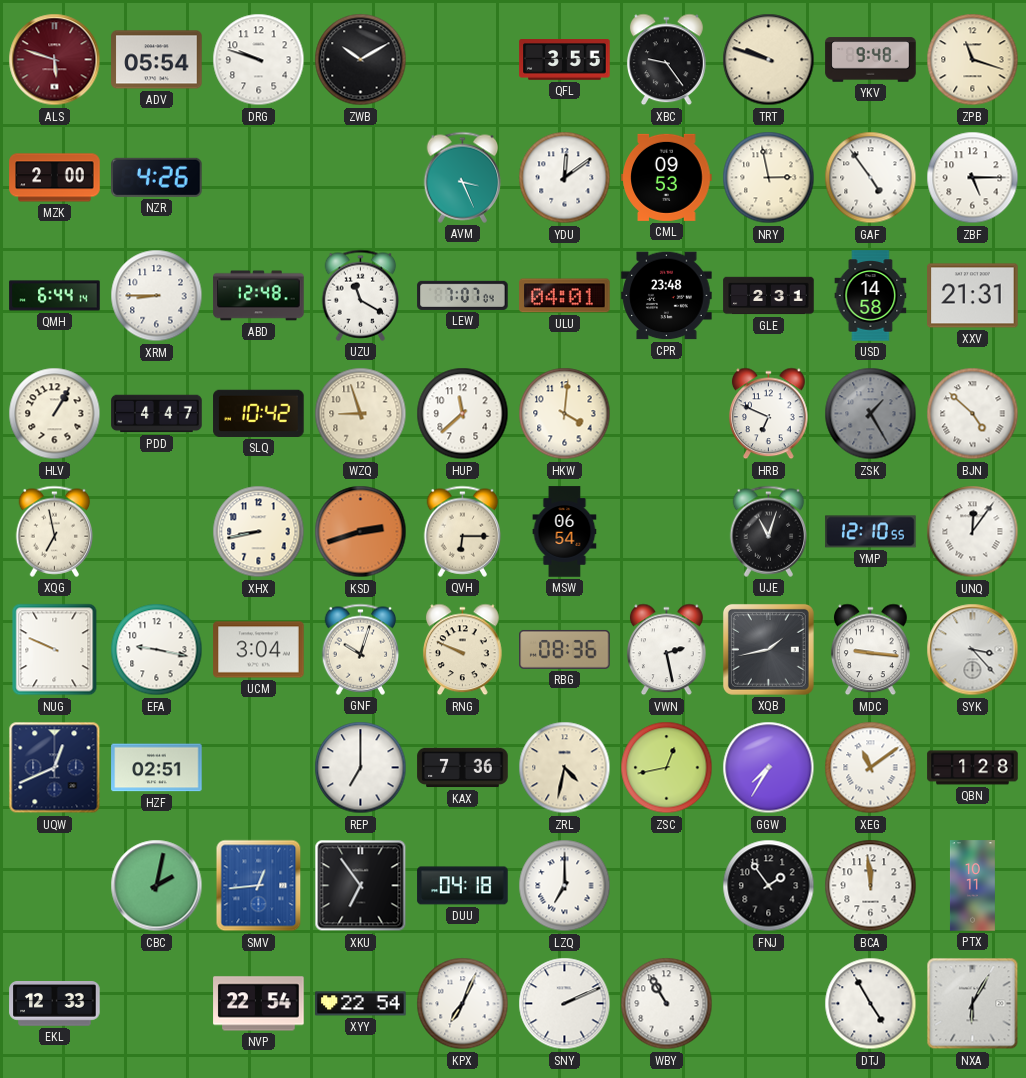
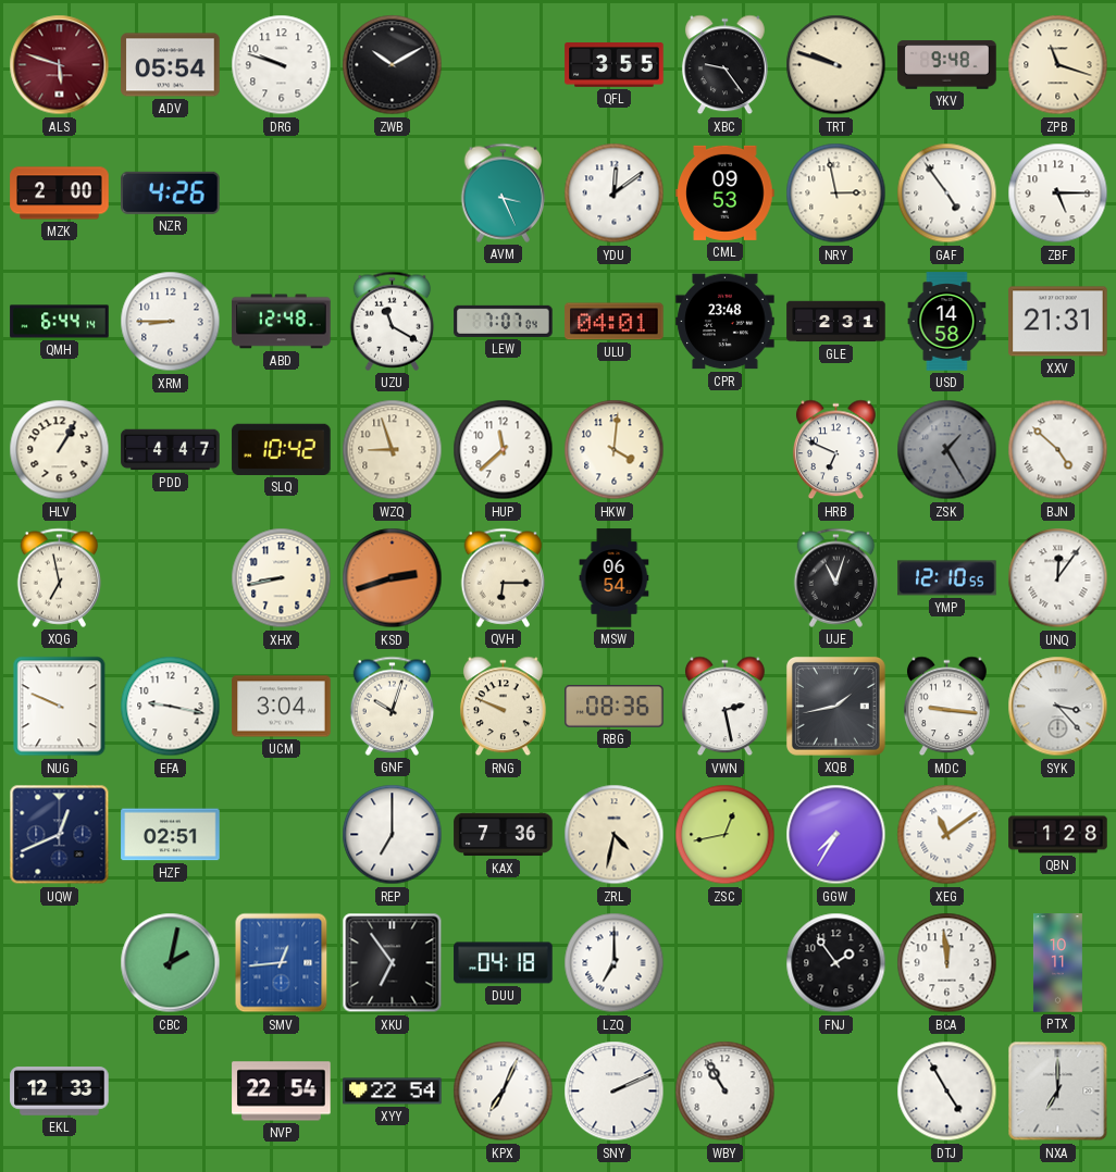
NXA: 6:05 -> 7:00
